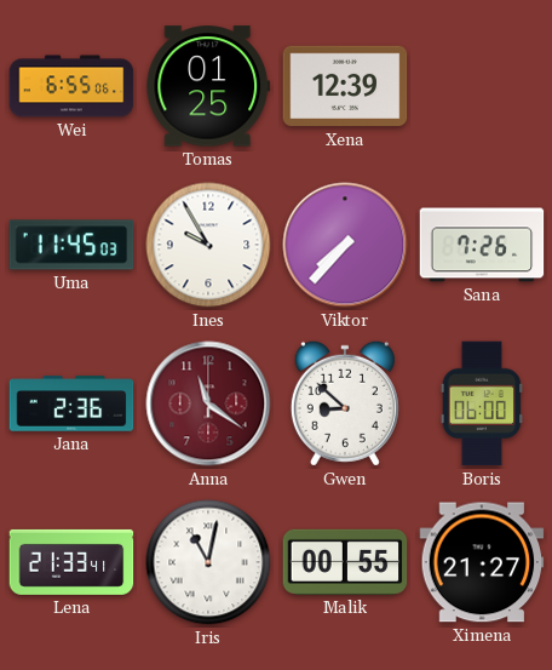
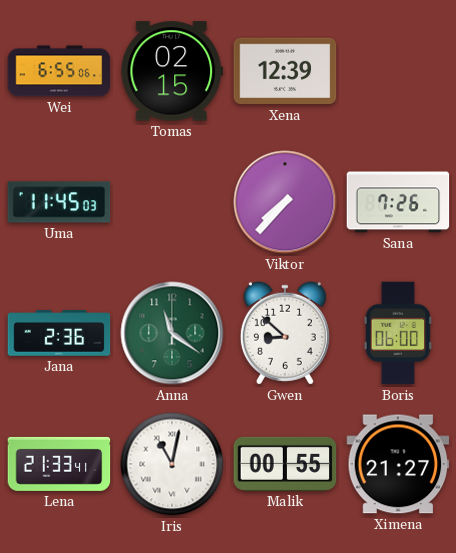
Tomas: 01:25 -> 02:15
Ines: 9:55 -> none
Anna dial: burgundy -> green
